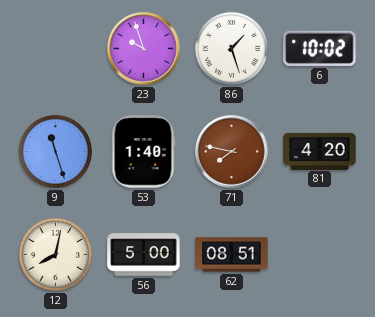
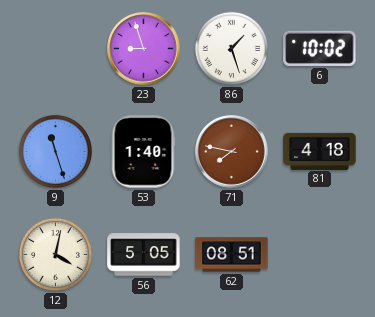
23: 9:57 -> 8:57
81: 4:20 -> 4:18
12: 8:02 -> 4:02
56: 5:00 -> 5:05
